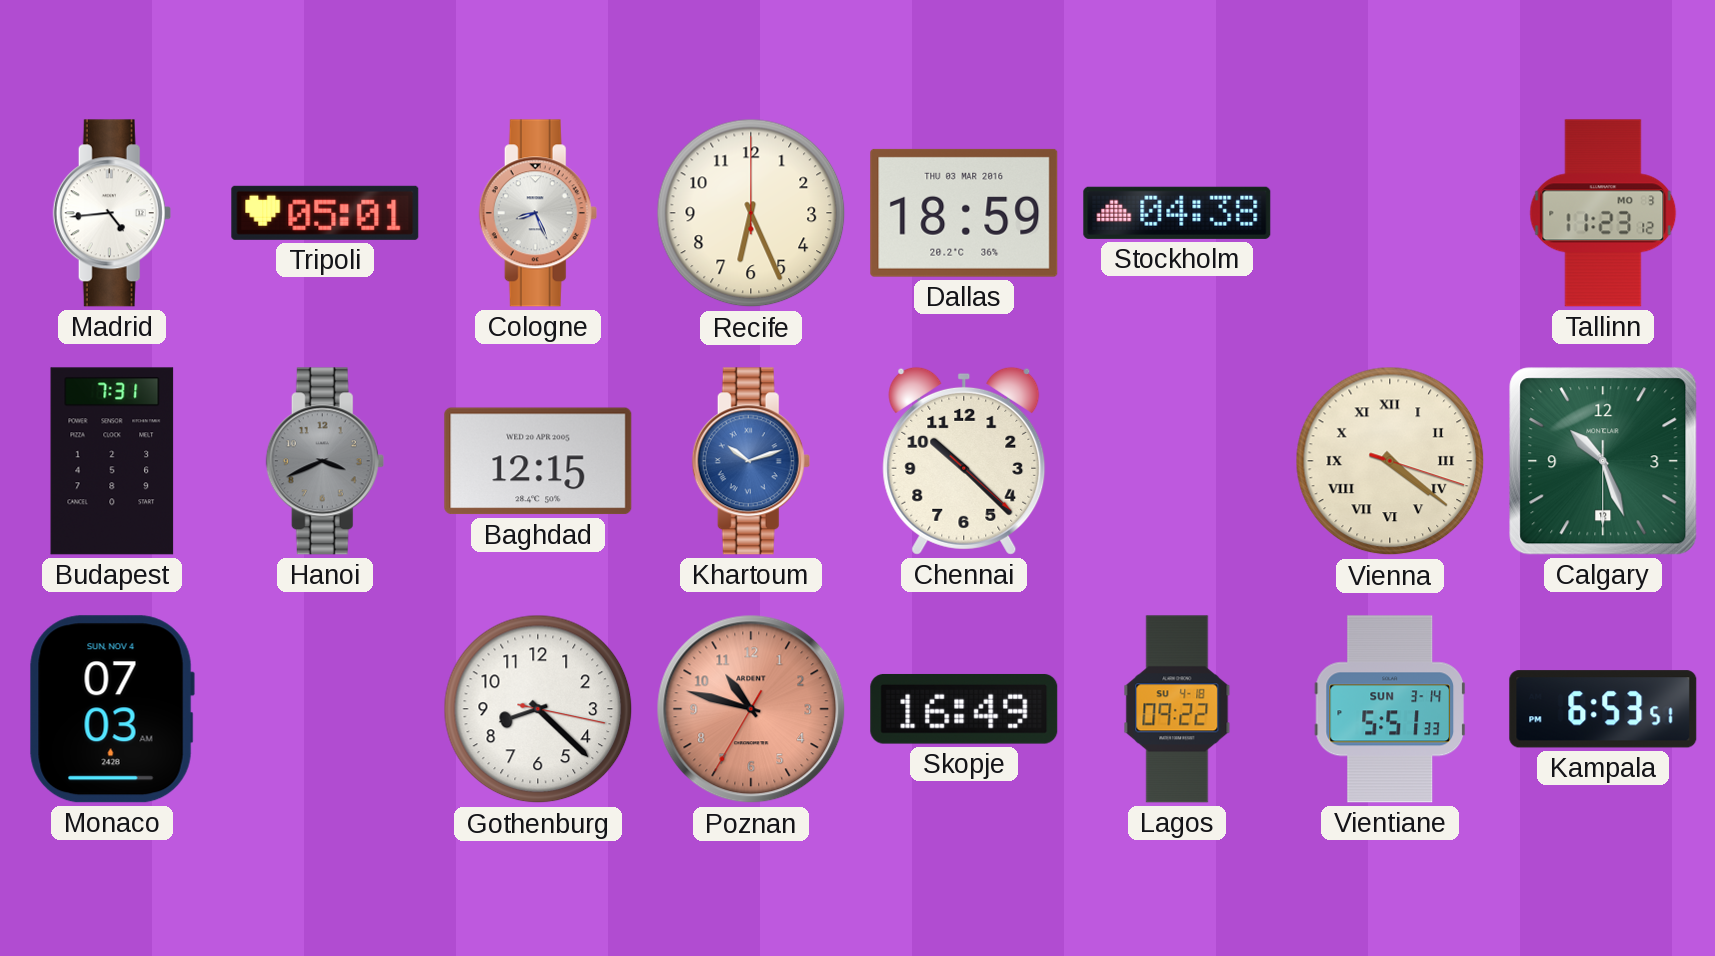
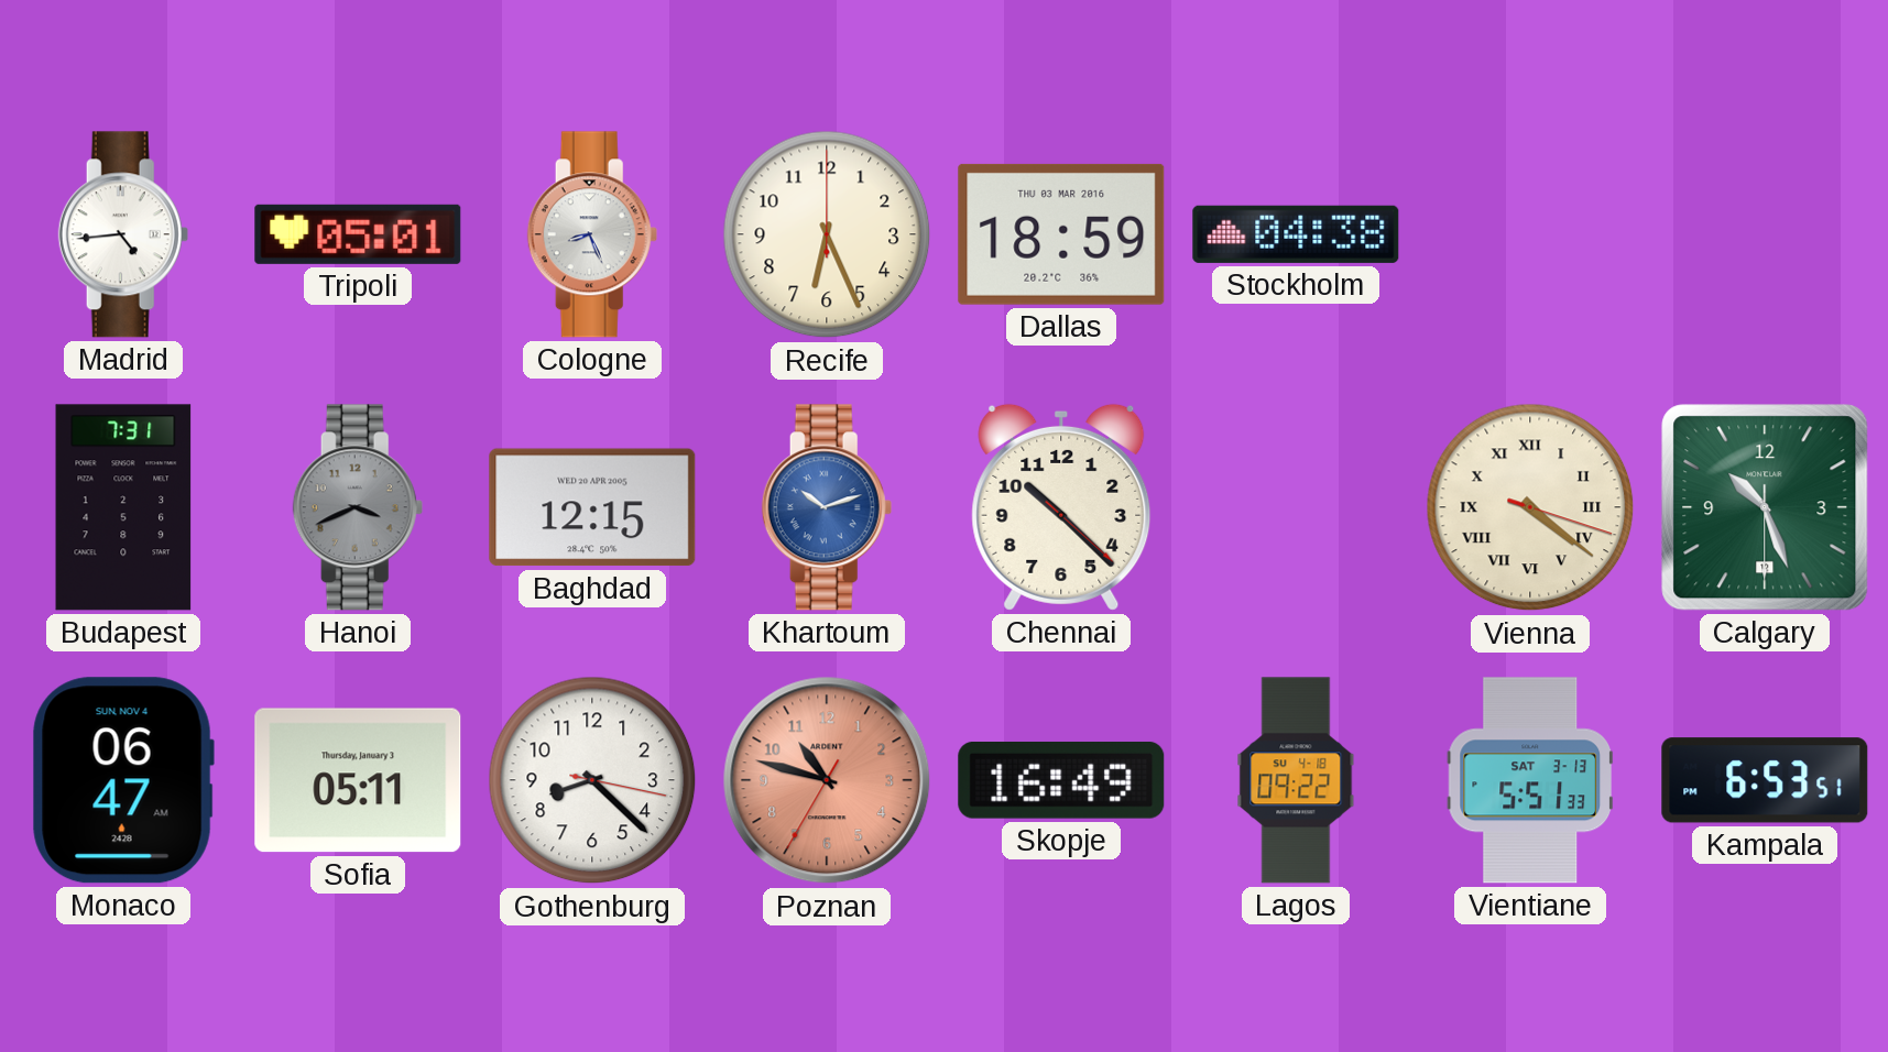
Tallinn: 11:23 -> none
Monaco: 07:03 -> 06:47
Sofia: none -> 05:11
Vientiane date: SUN 3-14 -> SAT 3-13
